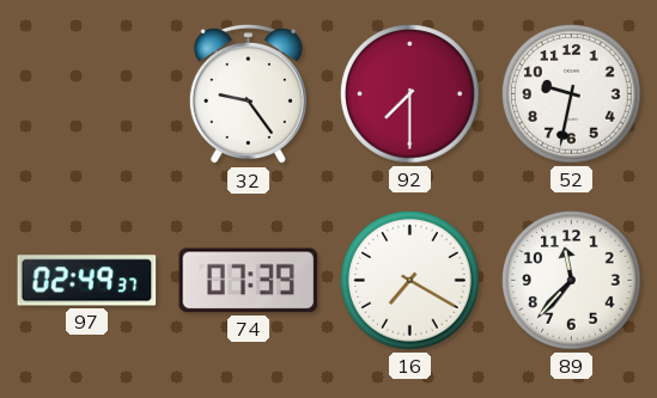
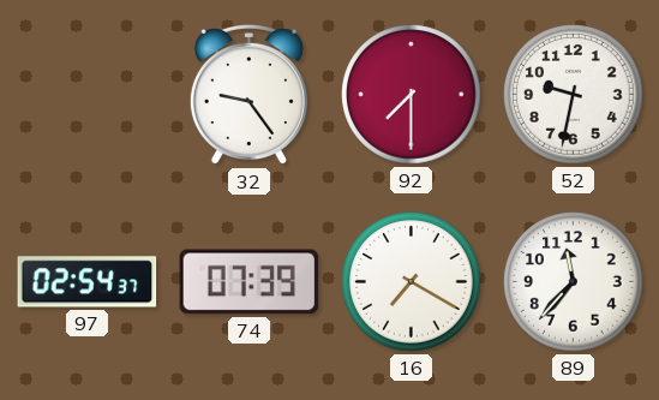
97: 02:49 -> 02:54
